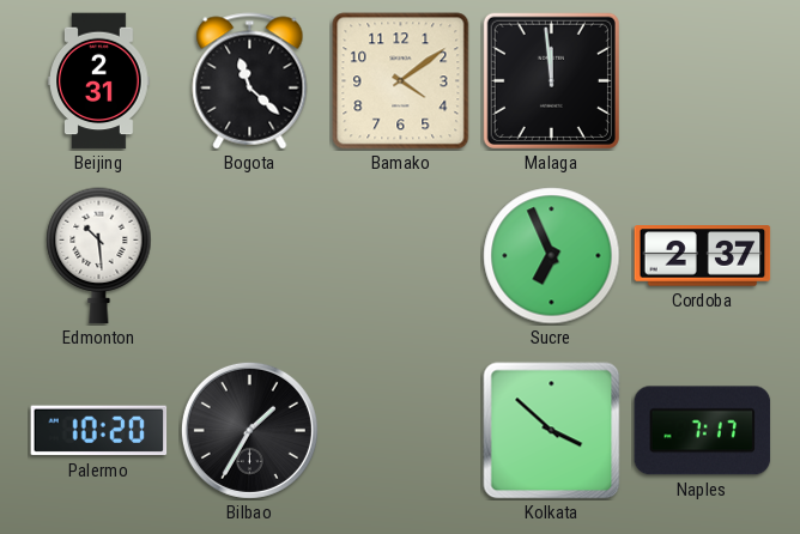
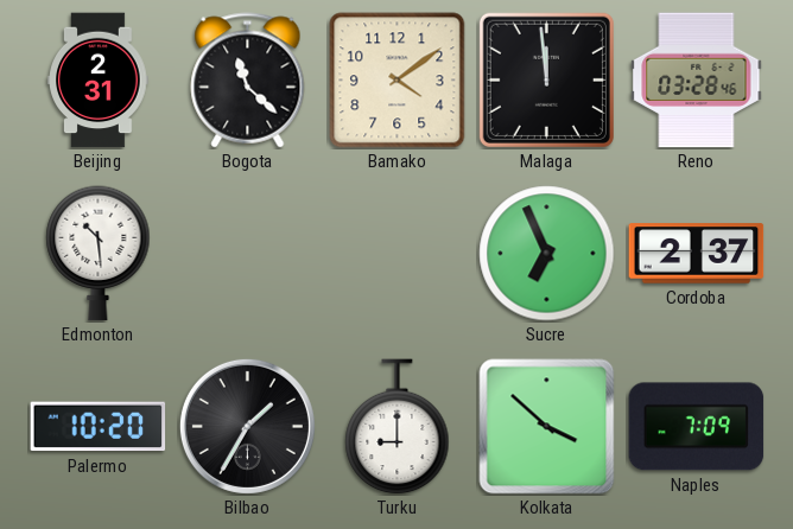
Reno: none -> 03:28
Turku: none -> 9:00
Naples: 7:17 -> 7:09
